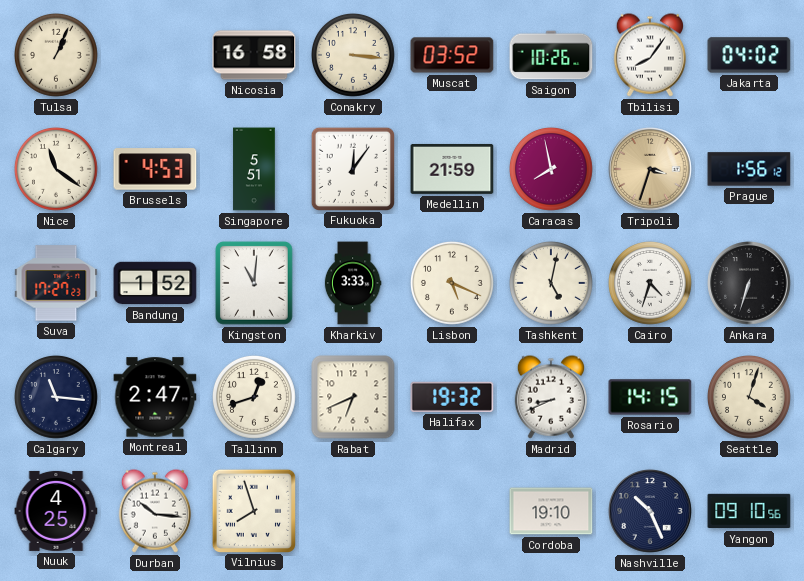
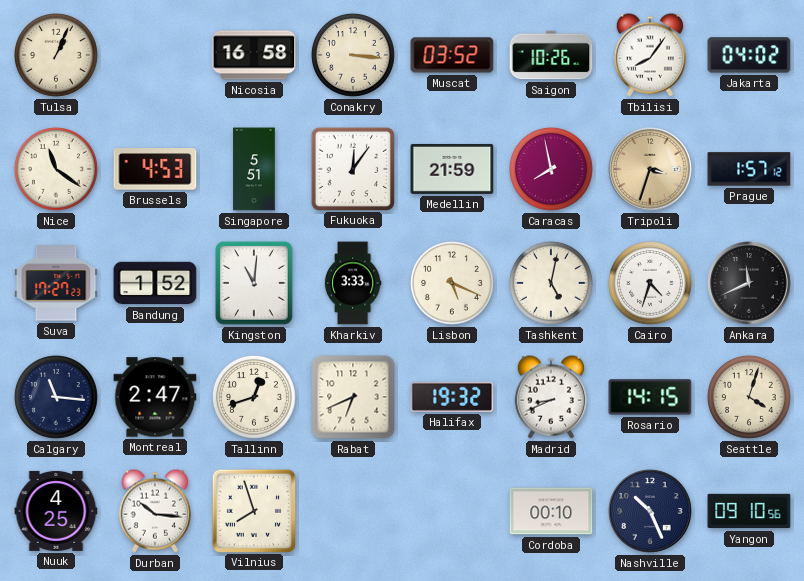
Prague: 1:56 -> 1:57
Ankara: 6:33 -> 11:41
Cordoba: 19:10 -> 00:10
